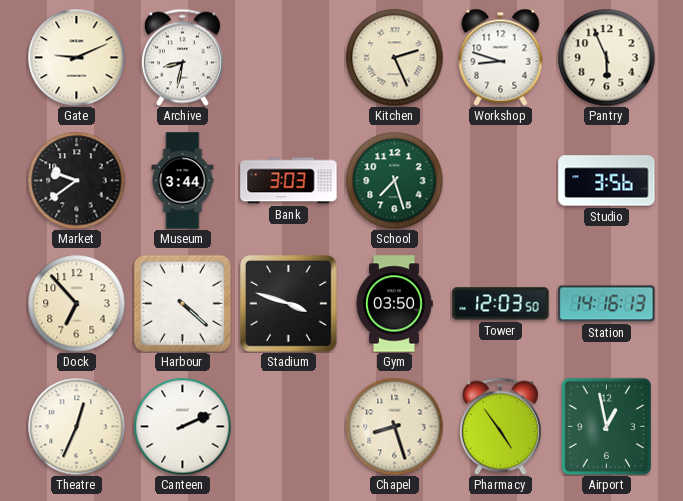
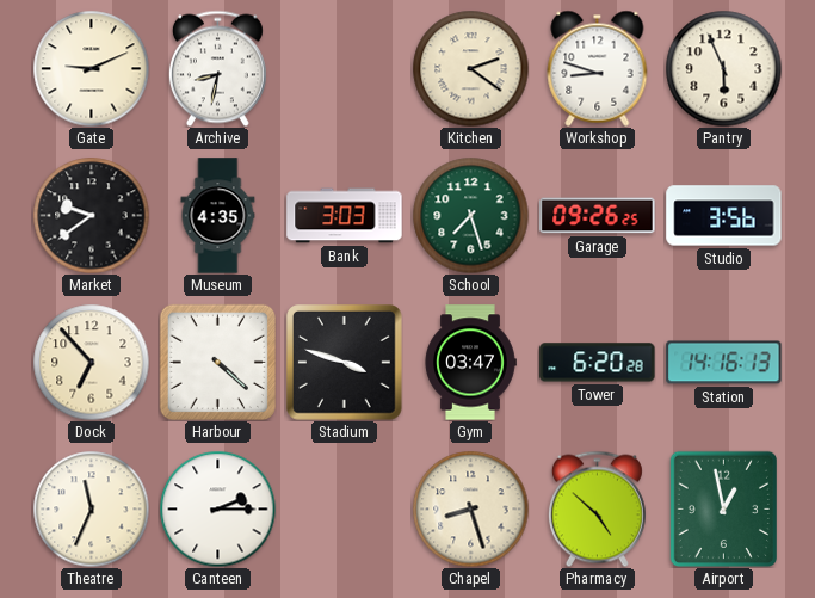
Kitchen: 2:26 -> 2:21
Museum: 3:44 -> 4:35
Garage: none -> 09:26
Gym: 03:50 -> 03:47
Tower: 12:03 -> 6:20
Theatre: 12:34 -> 11:34
Canteen: 2:11 -> 2:15
Pharmacy: 4:54 -> 4:52
